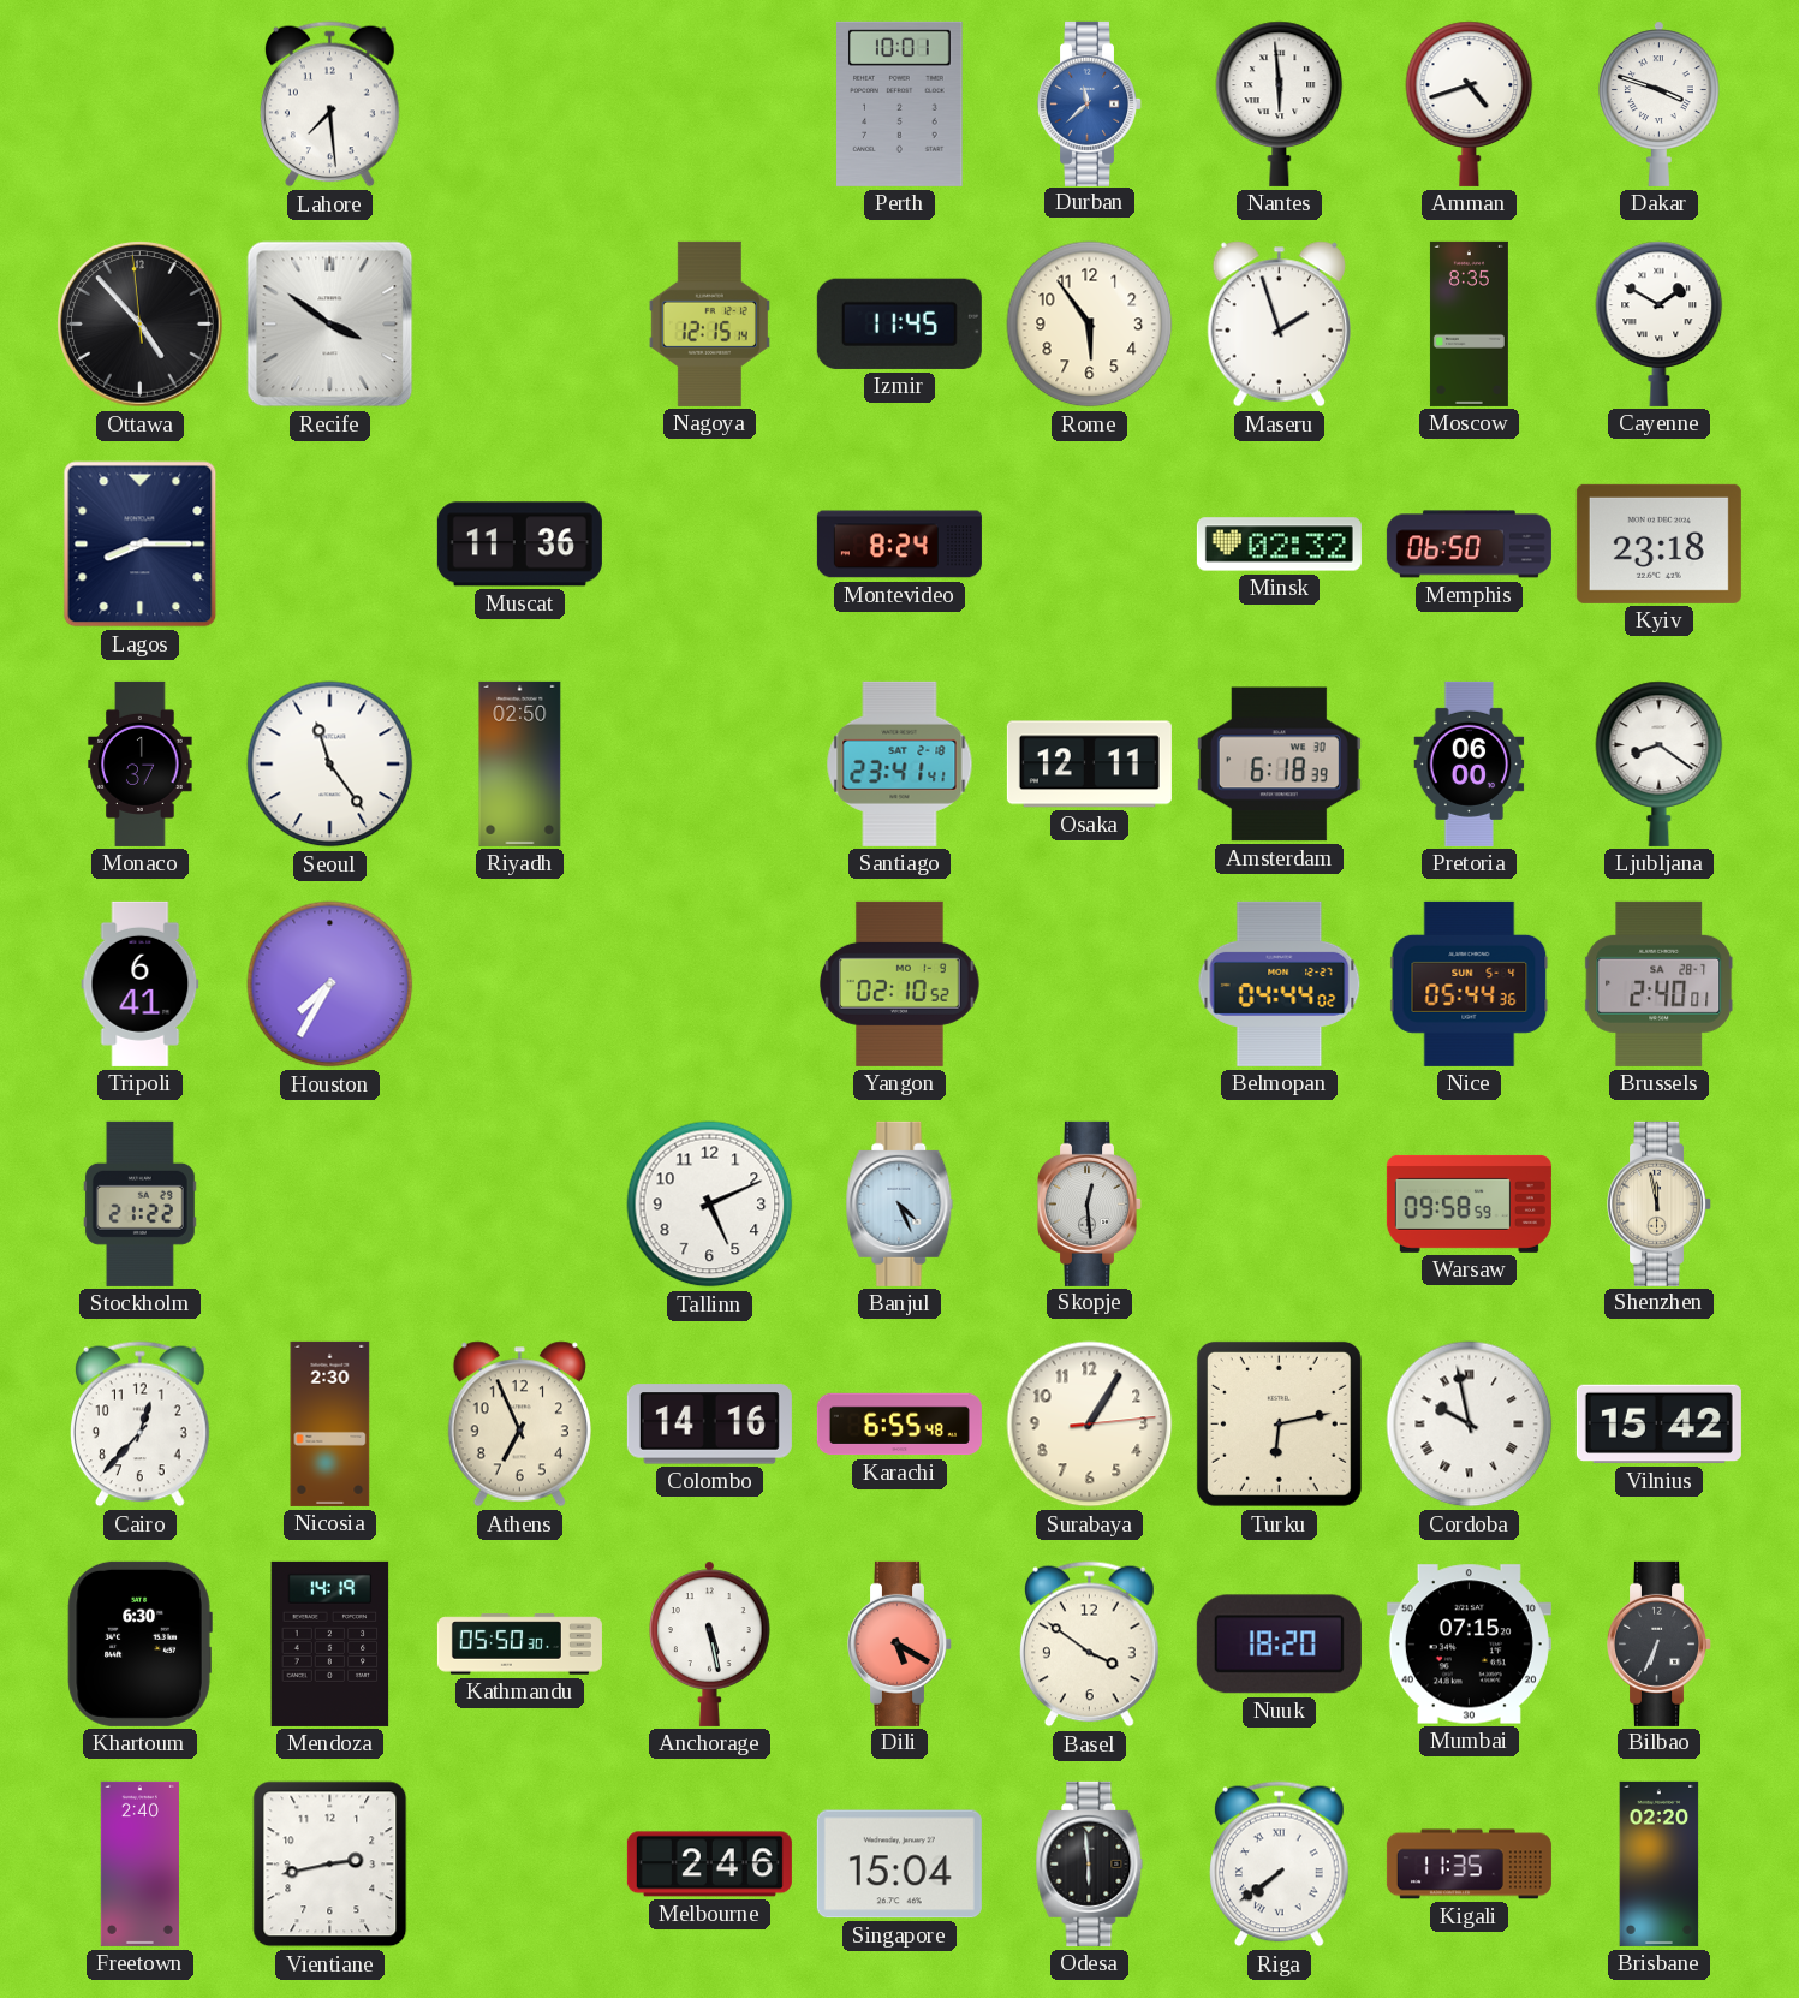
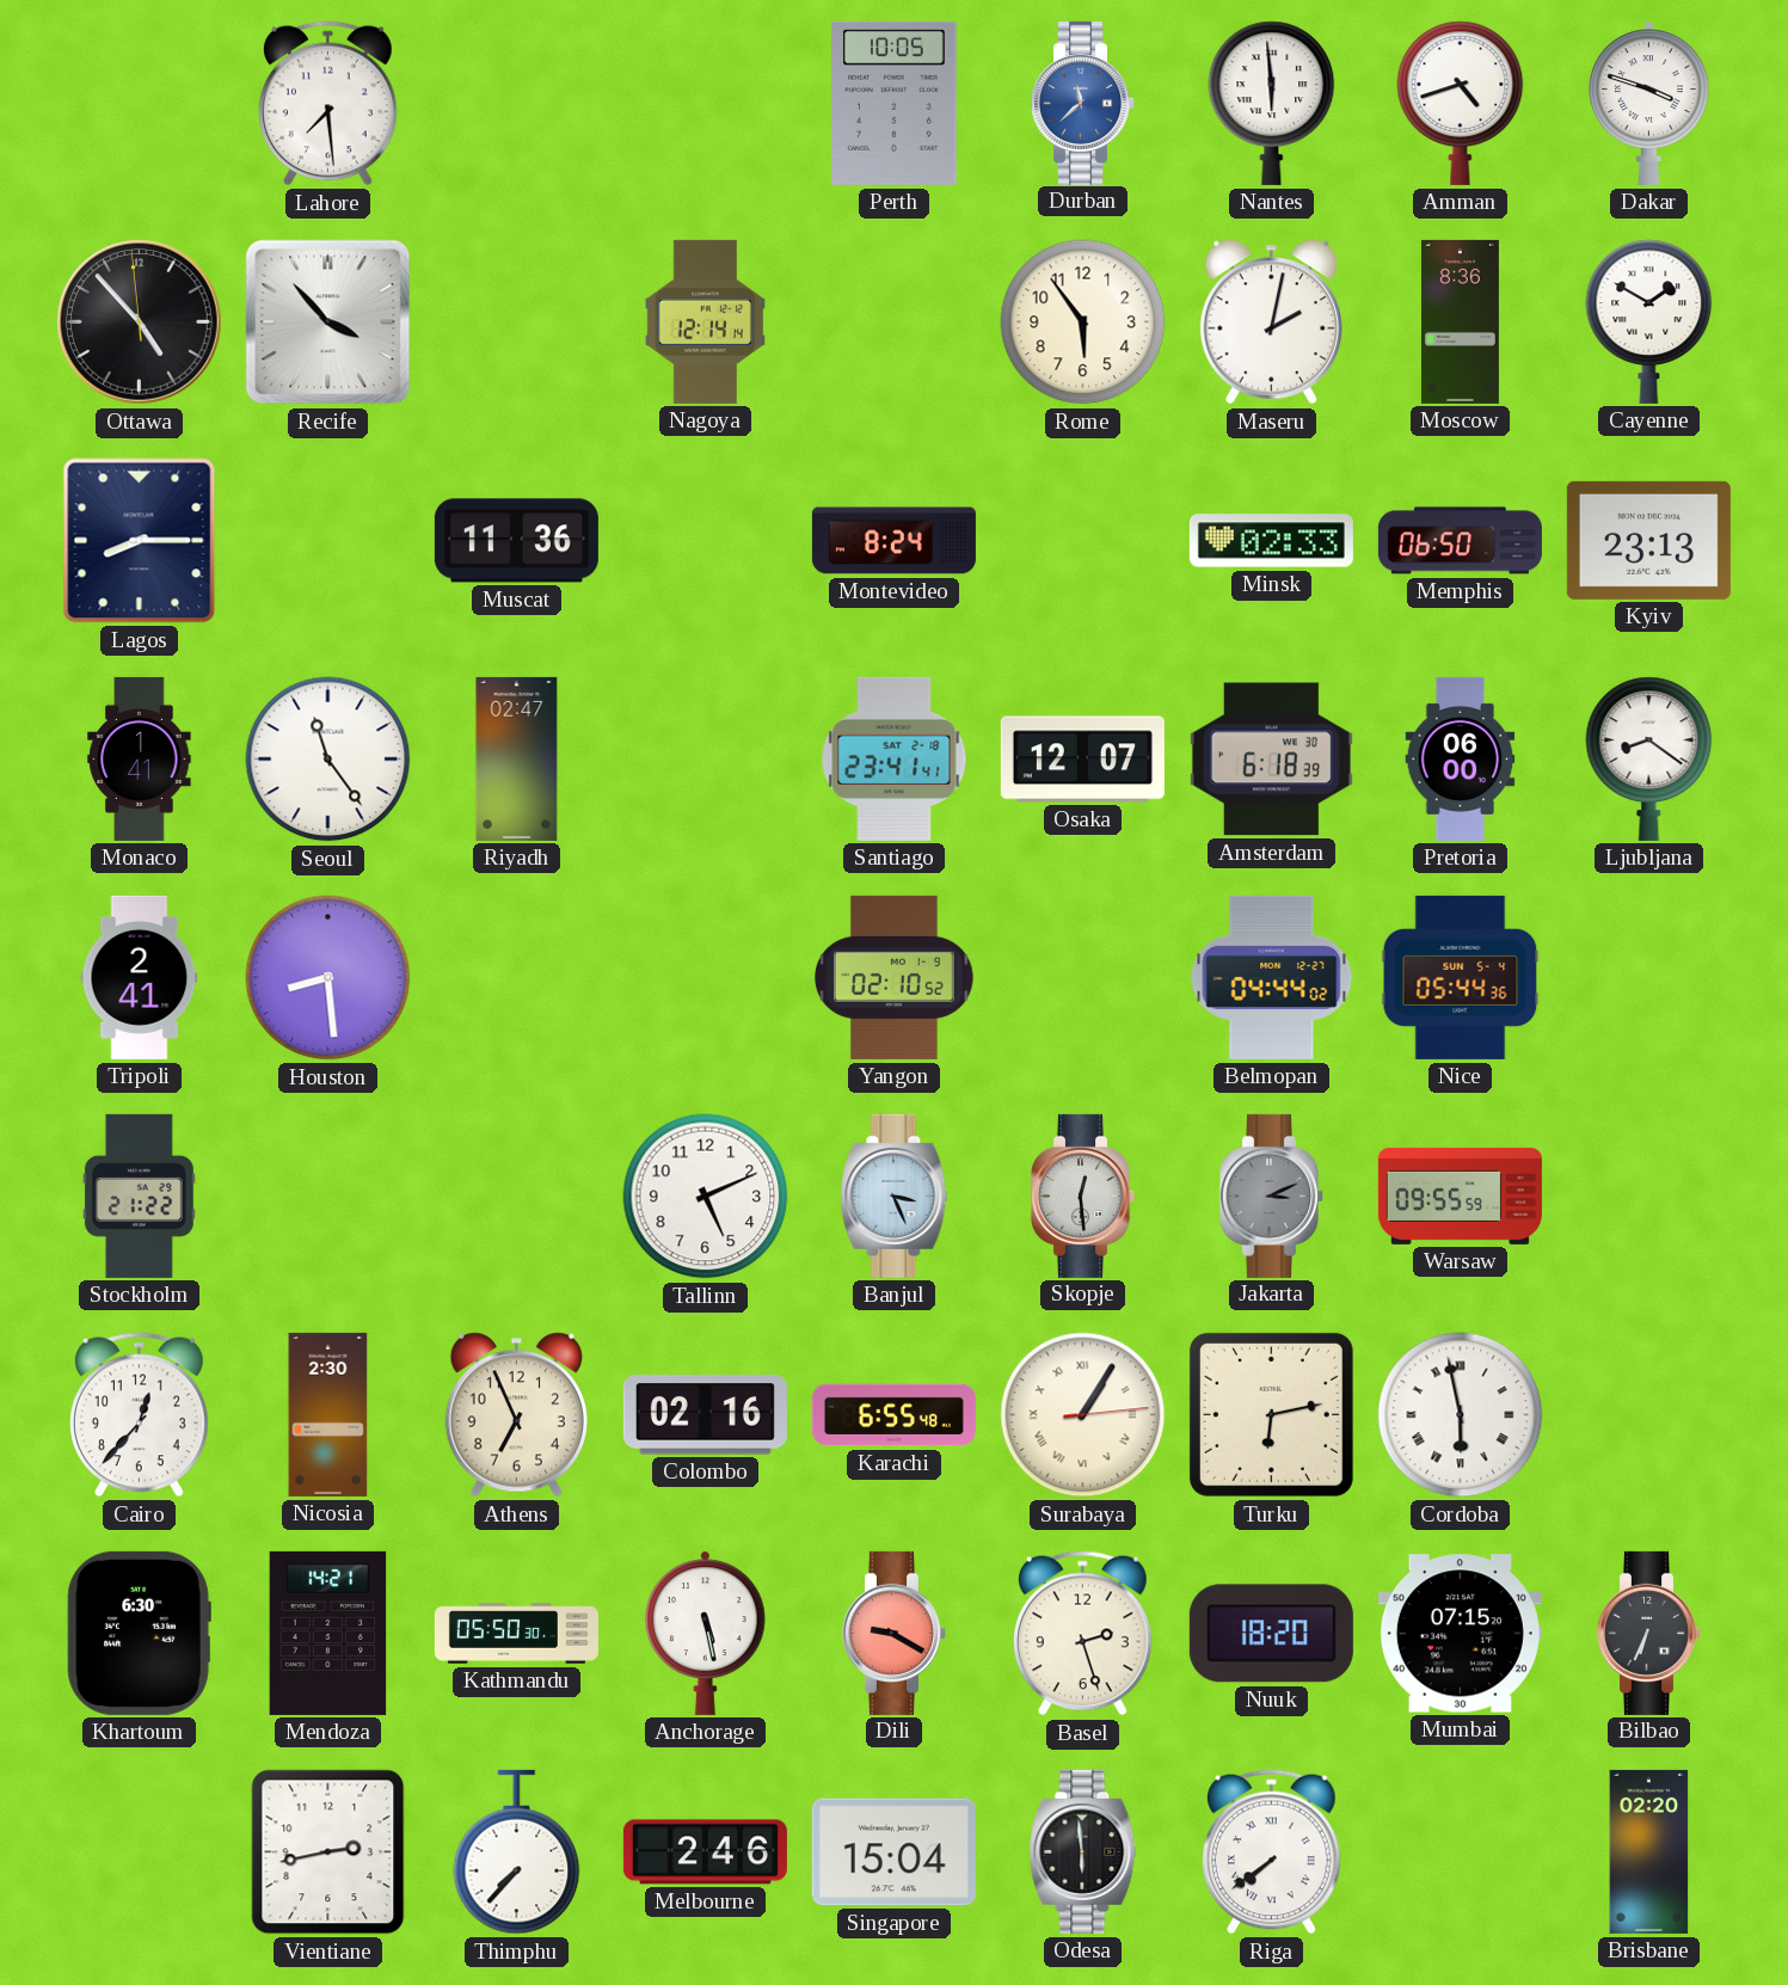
Perth: 10:01 -> 10:05
Recife: 3:51 -> 3:53
Nagoya: 12:15 -> 12:14
Izmir: 11:45 -> none
Maseru: 1:57 -> 2:02
Moscow: 8:35 -> 8:36
Minsk: 02:32 -> 02:33
Kyiv: 23:18 -> 23:13
Monaco: 1:37 -> 1:41
Riyadh: 02:50 -> 02:47
Osaka: 12:11 -> 12:07
Tripoli: 6:41 -> 2:41
Houston: 7:35 -> 8:29
Brussels: 2:40 -> none
Banjul: 4:26 -> 3:26
Jakarta: none -> 3:11
Warsaw: 09:58 -> 09:55
Shenzhen: 11:58 -> none
Colombo: 14:16 -> 02:16
Surabaya numerals: Arabic -> Roman
Cordoba: 9:58 -> 5:58
Vilnius: 15:42 -> none
Mendoza: 14:19 -> 14:21
Dili: 5:20 -> 9:20
Basel: 3:51 -> 2:27
Freetown: 2:40 -> none
Thimphu: none -> 7:37
Kigali: 11:35 -> none
